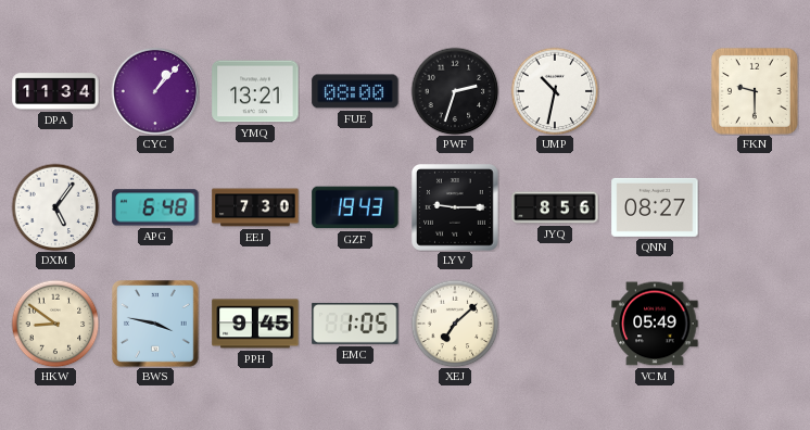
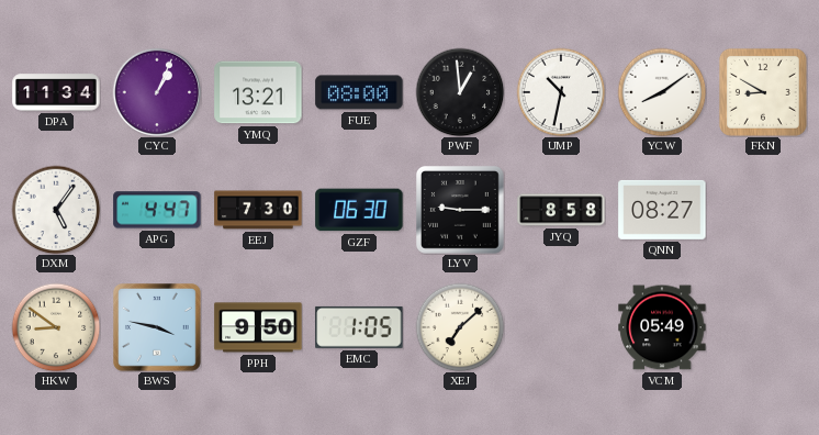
CYC: 1:07 -> 1:04
PWF: 2:33 -> 12:59
YCW: none -> 8:09
FKN: 9:30 -> 8:50
APG: 6:48 -> 4:47
GZF: 19:43 -> 06:30
JYQ: 8:56 -> 8:58
PPH: 9:45 -> 9:50
